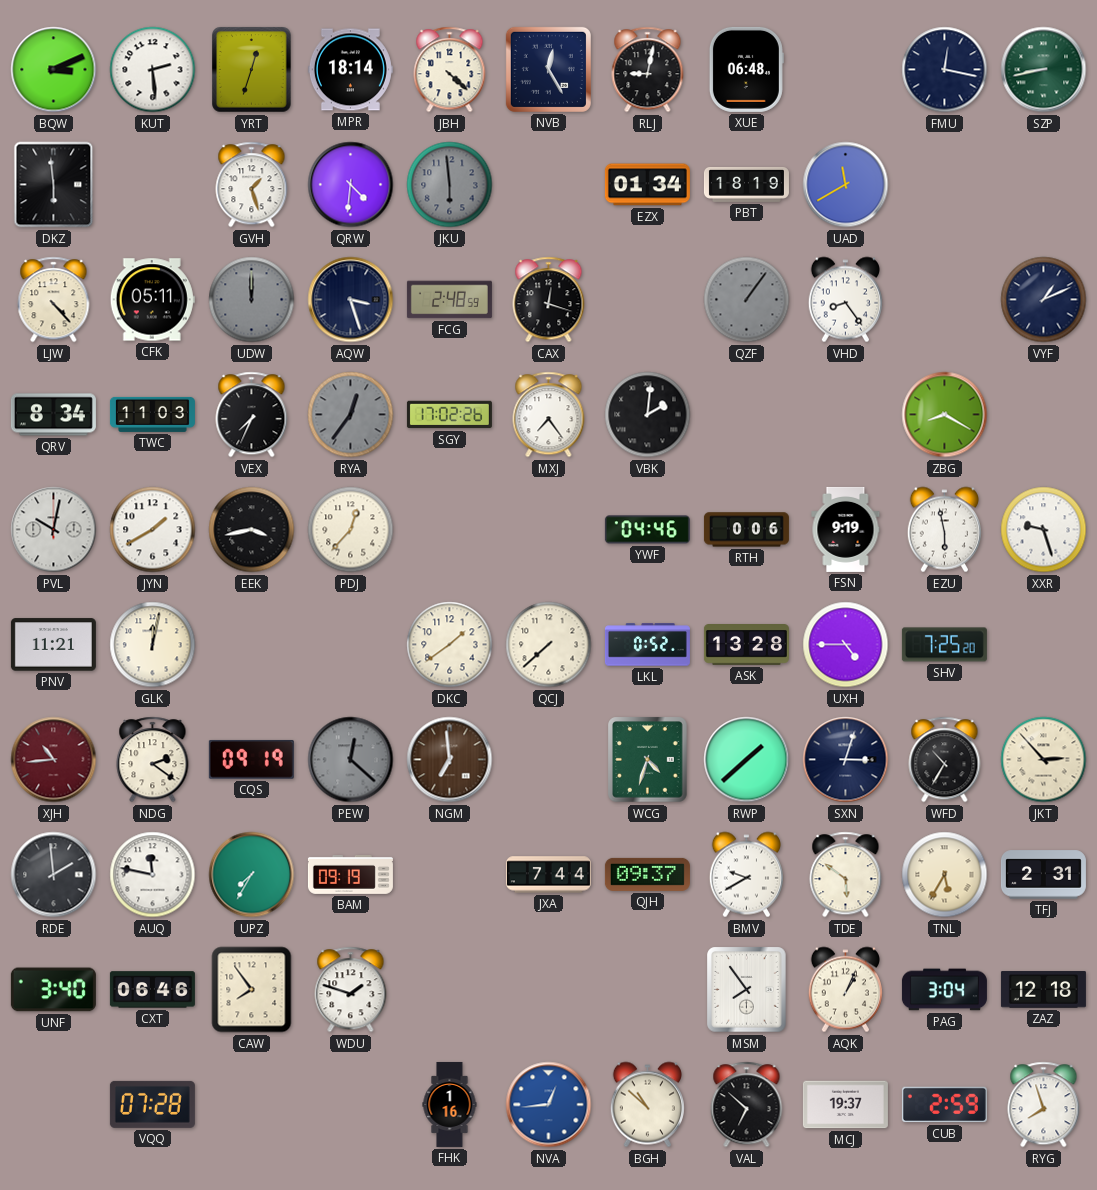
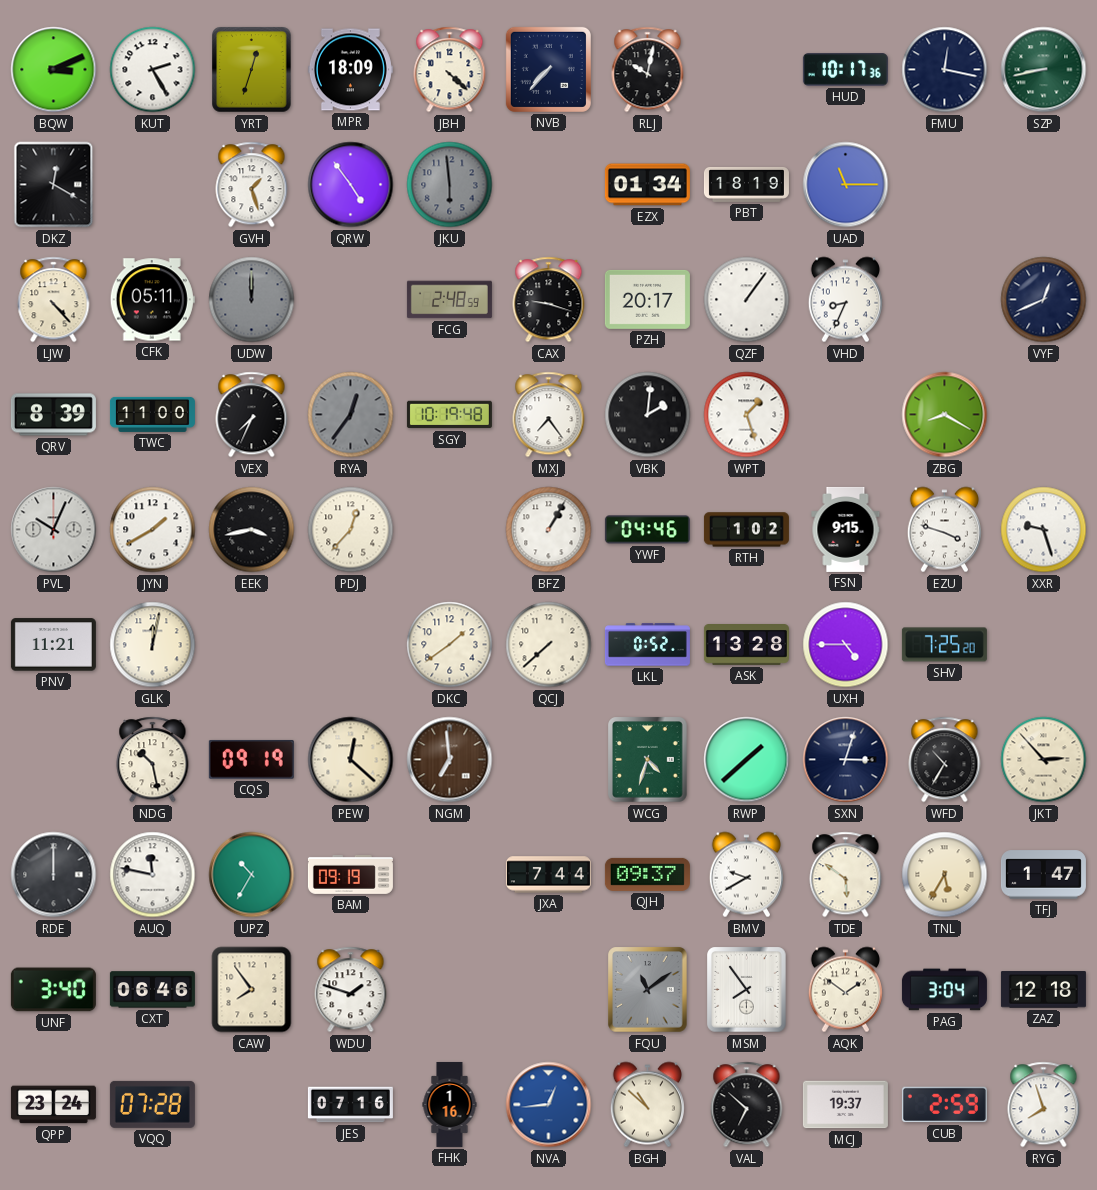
KUT: 2:29 -> 2:25
MPR: 18:14 -> 18:09
NVB: 12:25 -> 7:37
RLJ: 9:02 -> 10:02
XUE: 06:48 -> none
HUD: none -> 10:17
DKZ: 5:59 -> 12:20
QRW: 4:31 -> 4:54
UAD: 11:40 -> 11:15
AQW: 3:27 -> none
CAX: 12:18 -> 9:18
PZH: none -> 20:17
QZF dial: grey -> white
VHD: 8:24 -> 8:34
VYF: 1:11 -> 12:41
QRV: 8:34 -> 8:39
TWC: 11:03 -> 11:00
SGY: 17:02 -> 10:19
WPT: none -> 1:27
PVL: 10:02 -> 10:04
BFZ: none -> 1:05
RTH: 0:06 -> 1:02
FSN: 9:19 -> 9:15
EZU: 5:58 -> 3:48
XJH: 10:44 -> none
NDG: 2:21 -> 10:28
PEW dial: grey -> cream
RDE: 1:59 -> 12:00
UPZ: 7:35 -> 10:35
TFJ: 2:31 -> 1:47
FQU: none -> 11:09
AQK: 1:04 -> 1:51
QPP: none -> 23:24
JES: none -> 07:16
